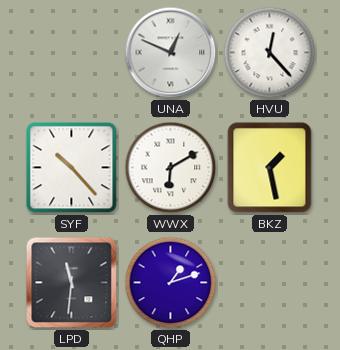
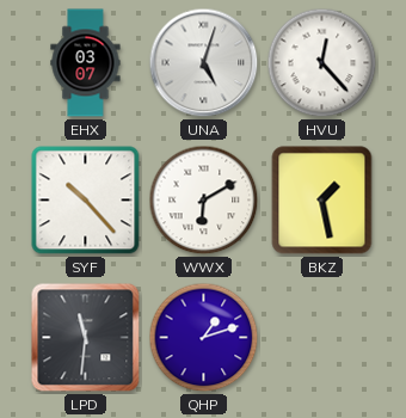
EHX: none -> 03:07
UNA: 12:49 -> 5:03
